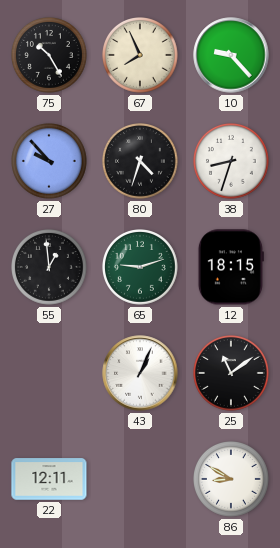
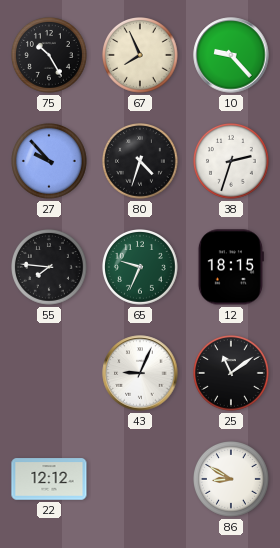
38: 8:33 -> 2:33
55: 12:59 -> 7:46
65: 9:12 -> 9:34
43: 1:04 -> 9:04
22: 12:11 -> 12:12
